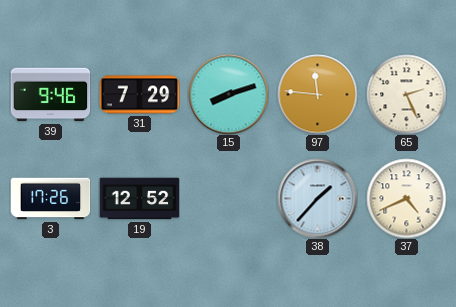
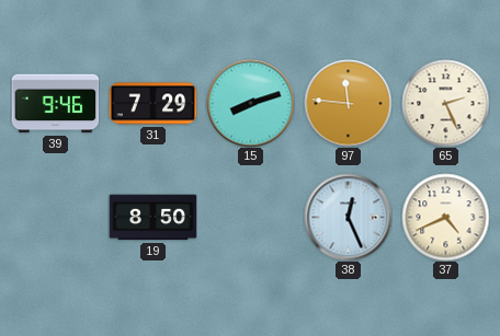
3: 17:26 -> none
19: 12:52 -> 8:50
38: 1:37 -> 12:26
